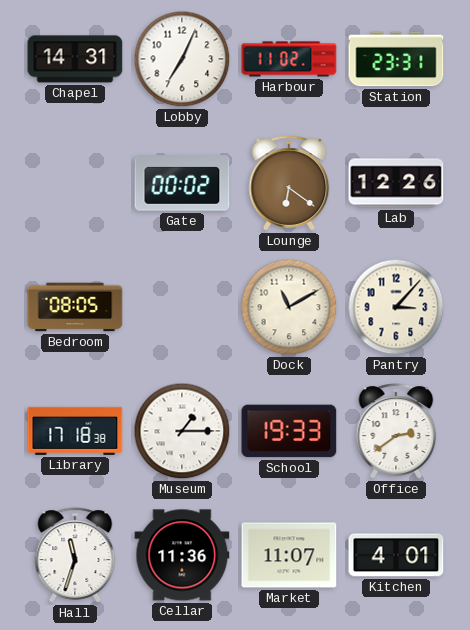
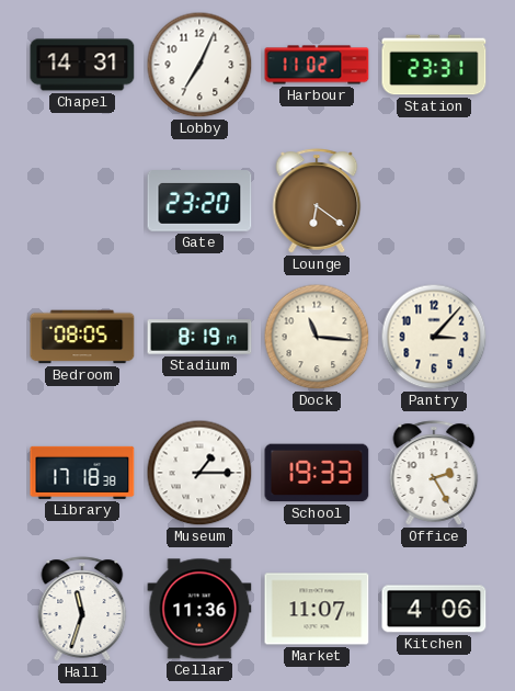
Gate: 00:02 -> 23:20
Lab: 12:26 -> none
Stadium: none -> 8:19
Dock: 11:10 -> 11:16
Office: 2:39 -> 2:25
Kitchen: 4:01 -> 4:06
